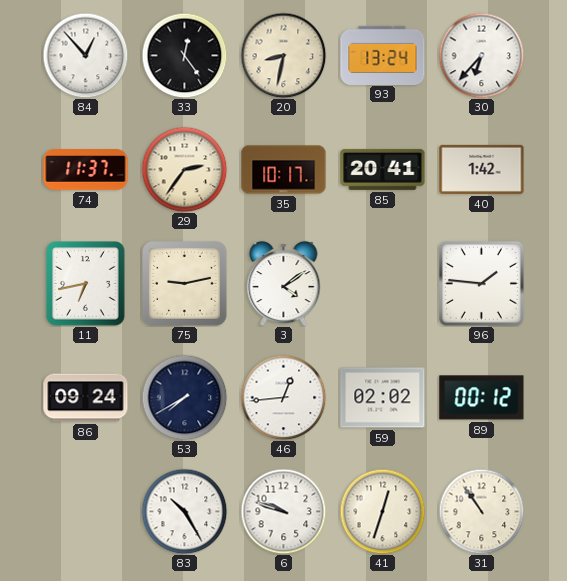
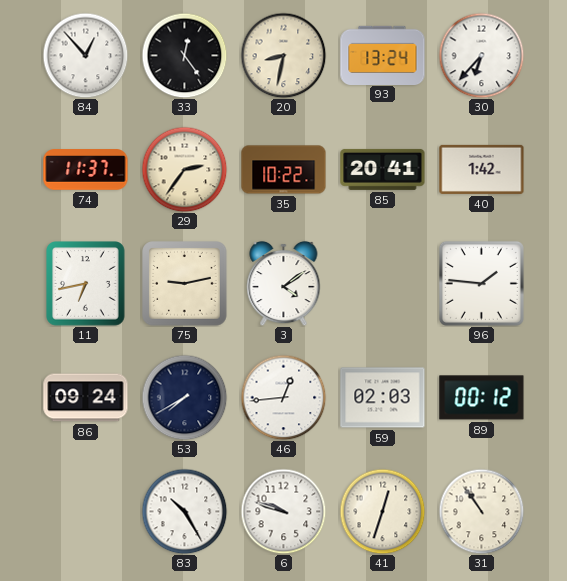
35: 10:17 -> 10:22
59: 02:02 -> 02:03
